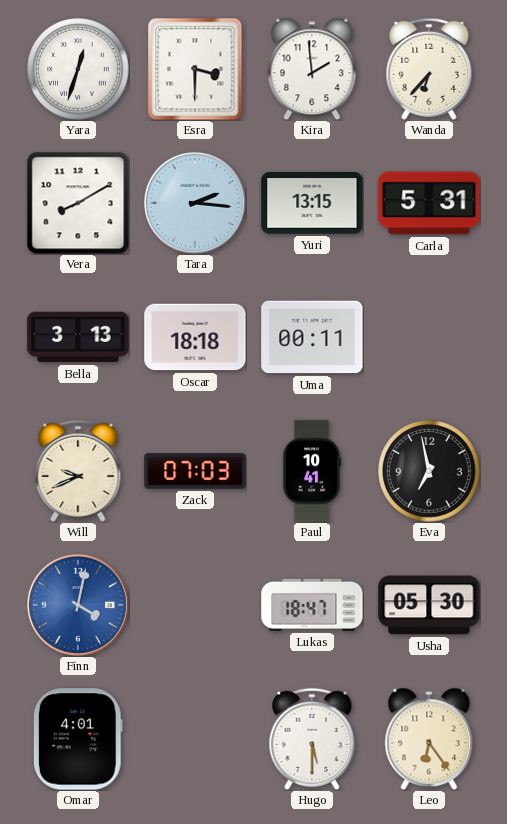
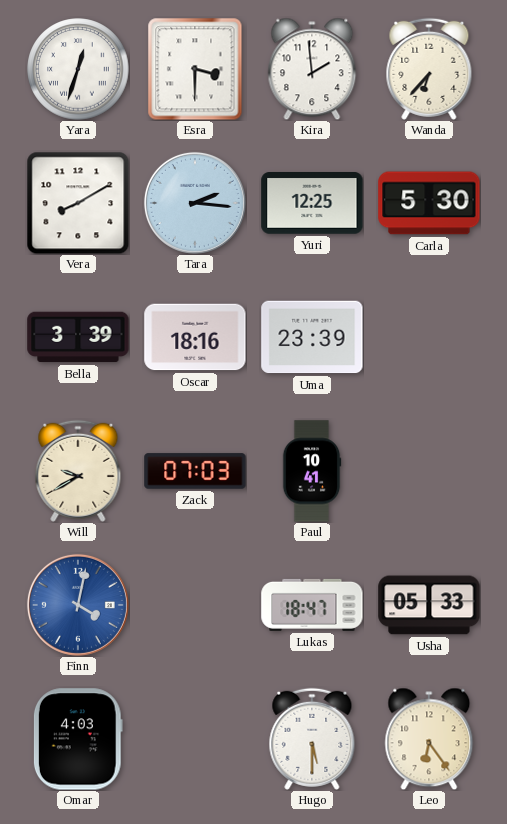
Yuri: 13:15 -> 12:25
Carla: 5:31 -> 5:30
Bella: 3:13 -> 3:39
Oscar: 18:18 -> 18:16
Uma: 00:11 -> 23:39
Will: 9:41 -> 9:40
Eva: 6:58 -> none
Usha: 05:30 -> 05:33
Omar: 4:01 -> 4:03
